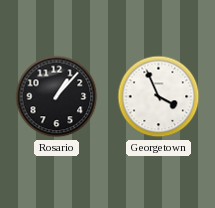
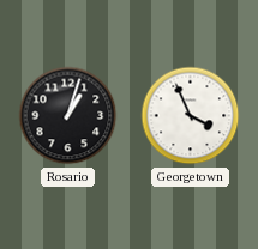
Rosario: 1:07 -> 1:03
